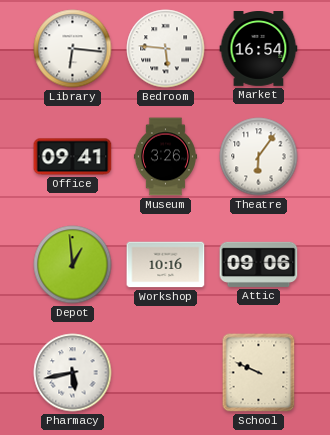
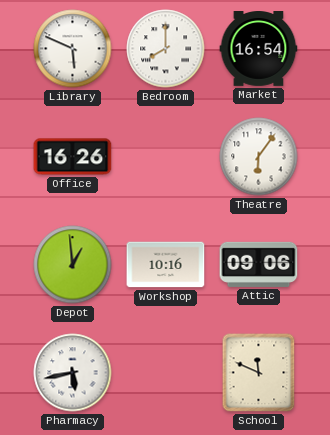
Library: 6:16 -> 5:49
Bedroom: 5:46 -> 8:00
Office: 09:41 -> 16:26
Museum: 3:26 -> none
School: 9:49 -> 11:49
